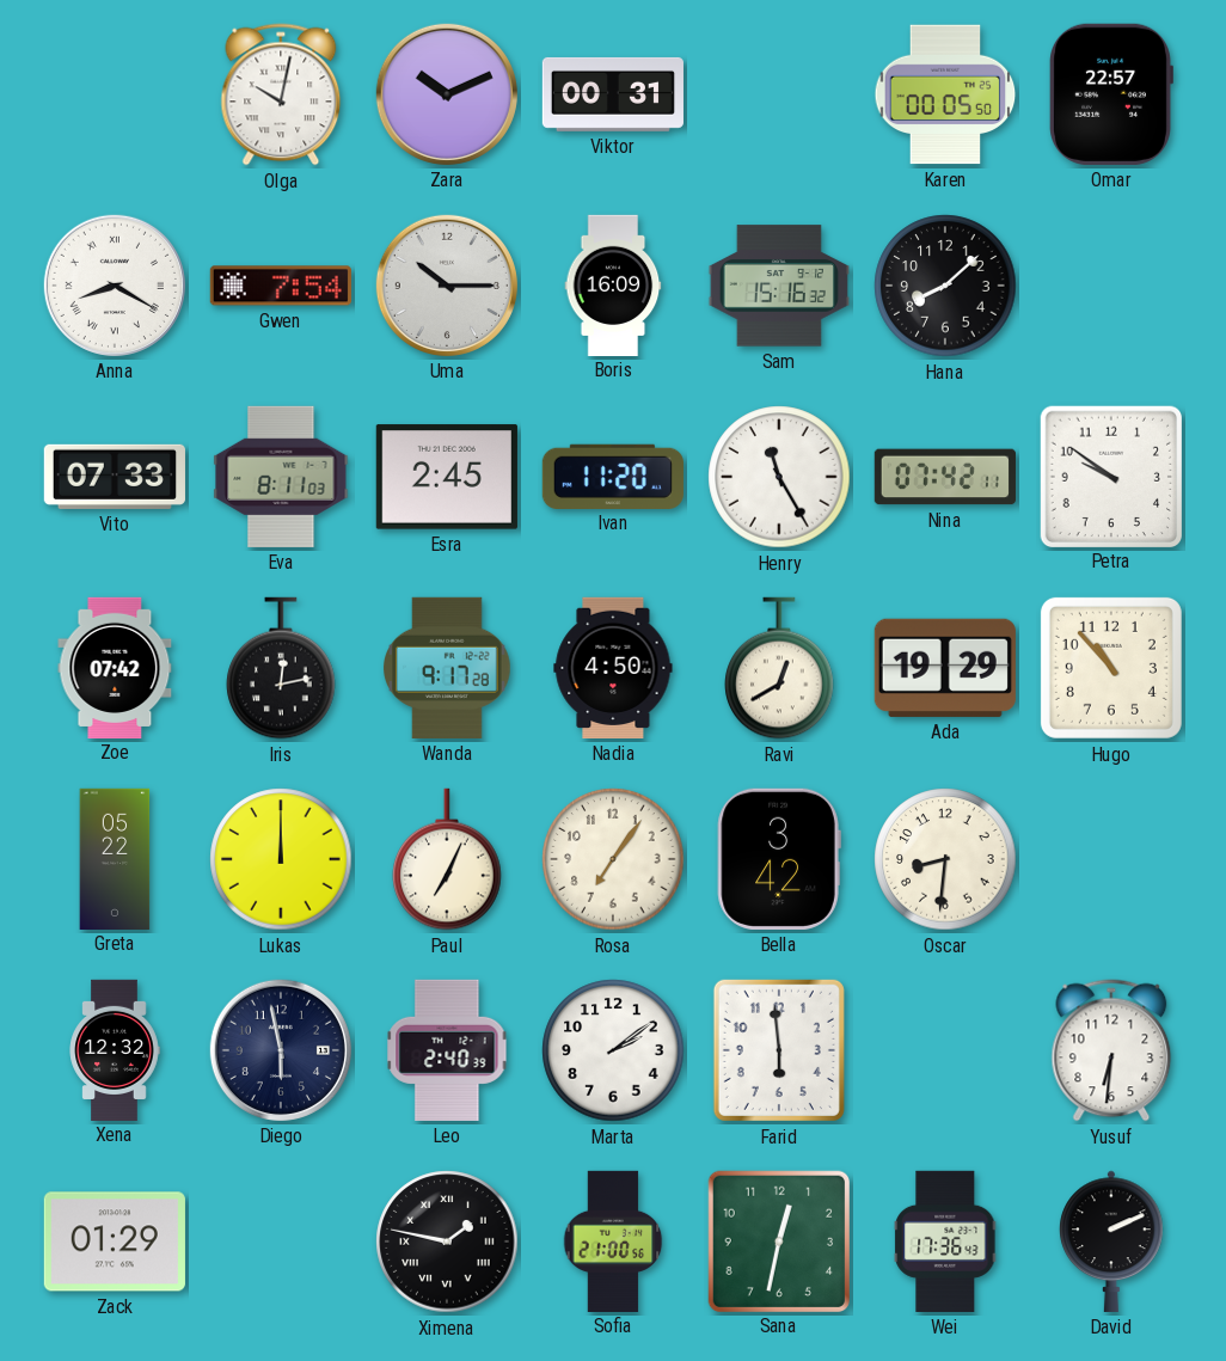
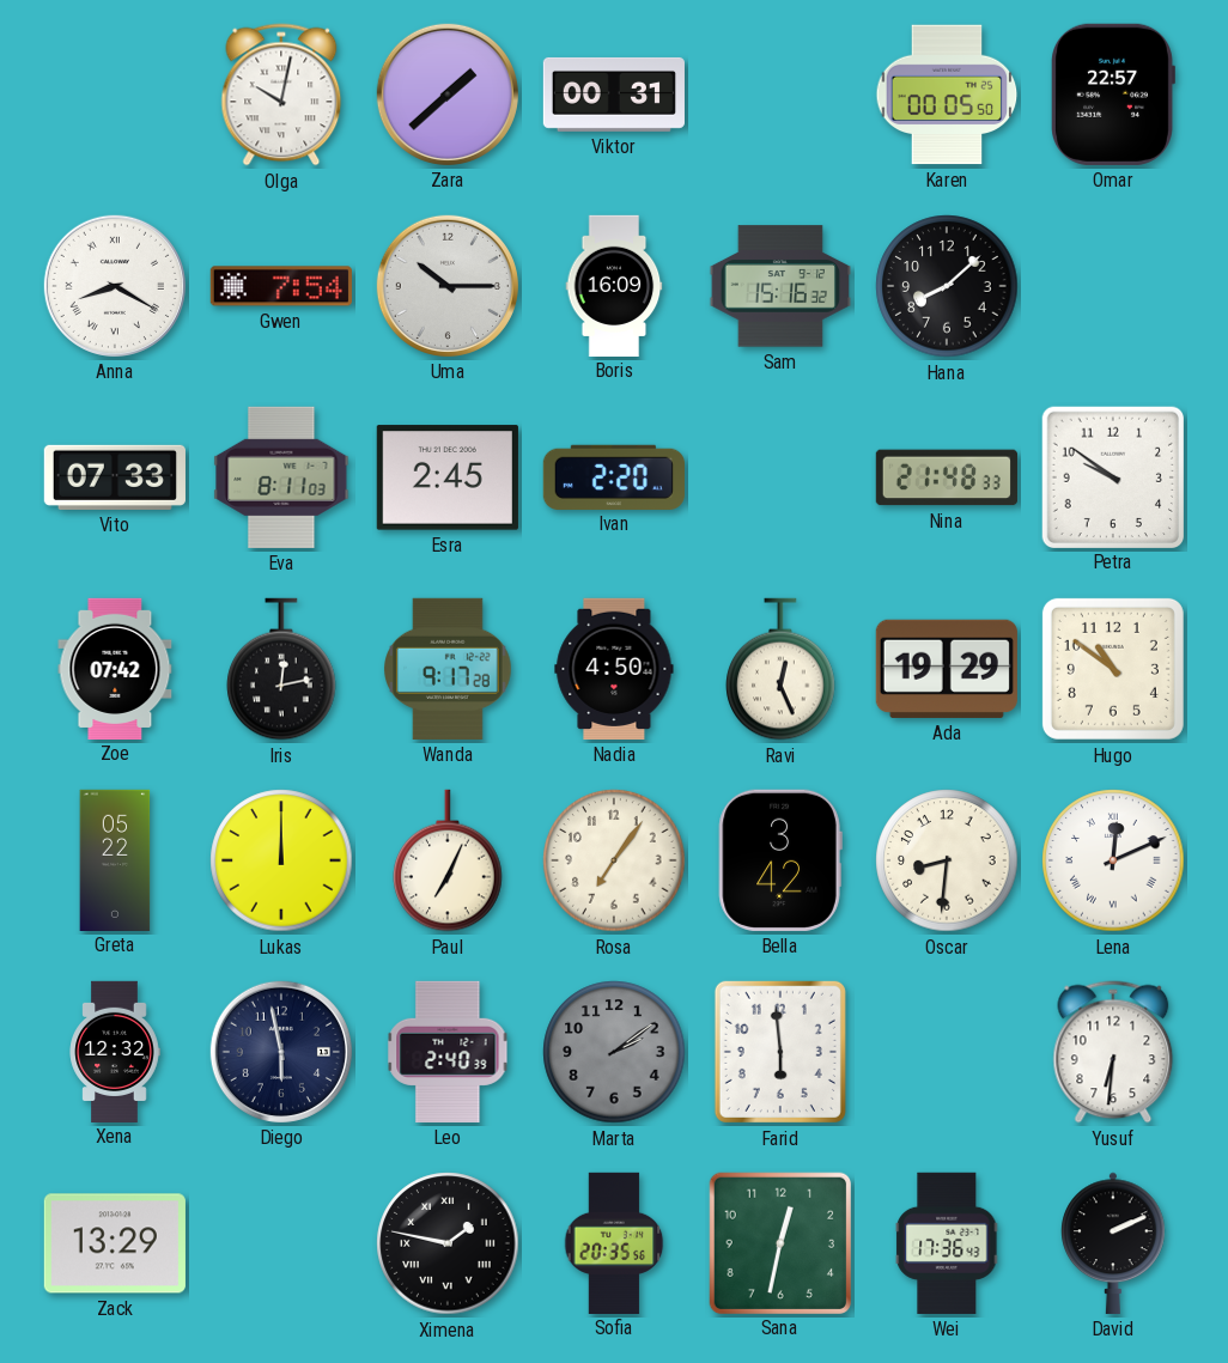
Zara: 10:11 -> 1:38
Ivan: 11:20 -> 2:20
Henry: 11:25 -> none
Nina: 07:42 -> 21:48
Ravi: 12:40 -> 12:26
Hugo: 10:53 -> 10:51
Lena: none -> 12:11
Marta dial: white -> grey
Zack: 01:29 -> 13:29
Sofia: 21:00 -> 20:35
